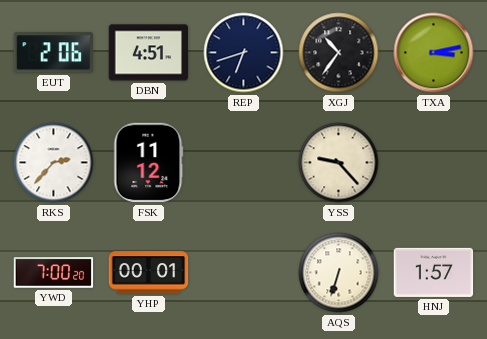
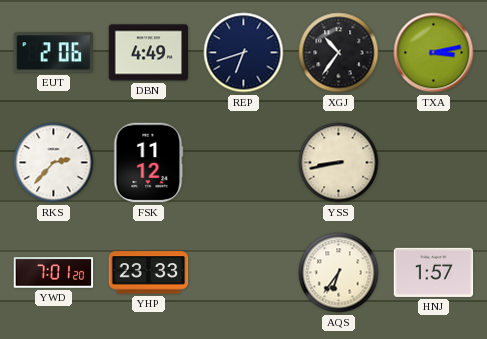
DBN: 4:51 -> 4:49
YSS: 9:23 -> 8:43
YWD: 7:00 -> 7:01
YHP: 00:01 -> 23:33
AQS: 6:33 -> 6:36
